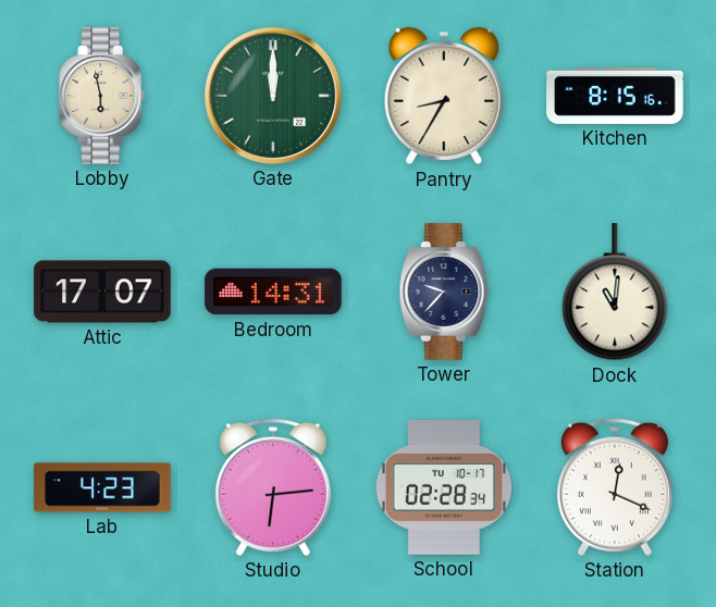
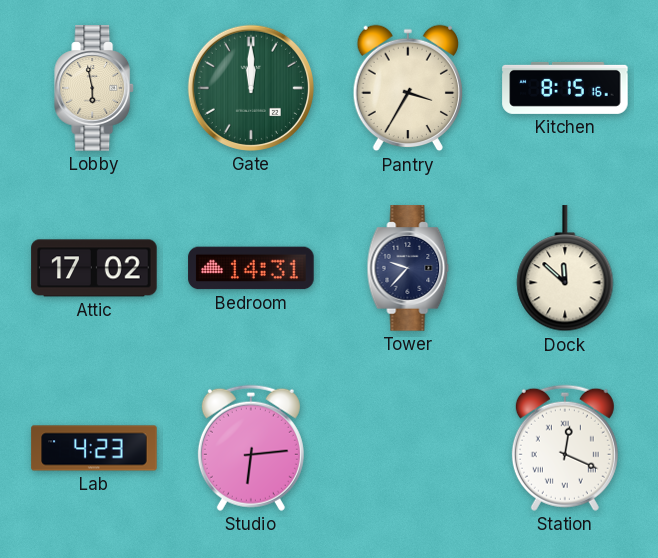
Pantry: 8:35 -> 3:35
Attic: 17:07 -> 17:02
Dock: 11:01 -> 11:52
School: 02:28 -> none
